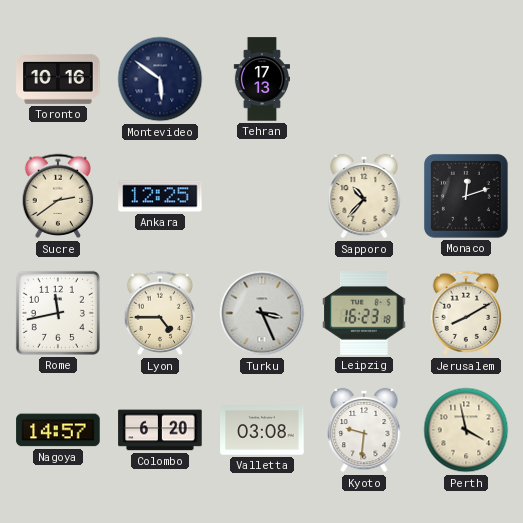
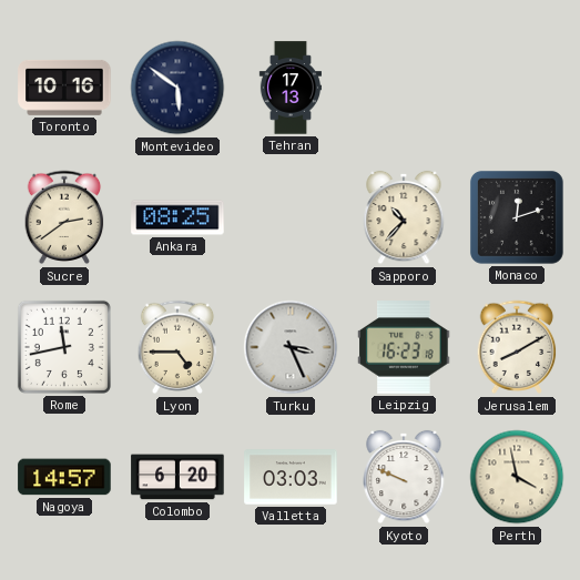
Ankara: 12:25 -> 08:25
Valletta: 03:08 -> 03:03
Kyoto: 9:31 -> 9:49
